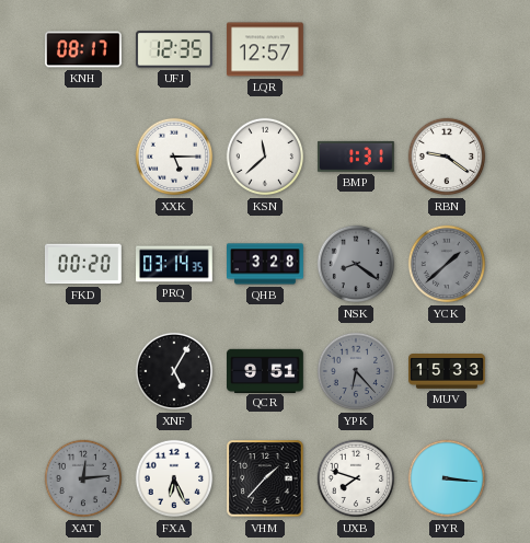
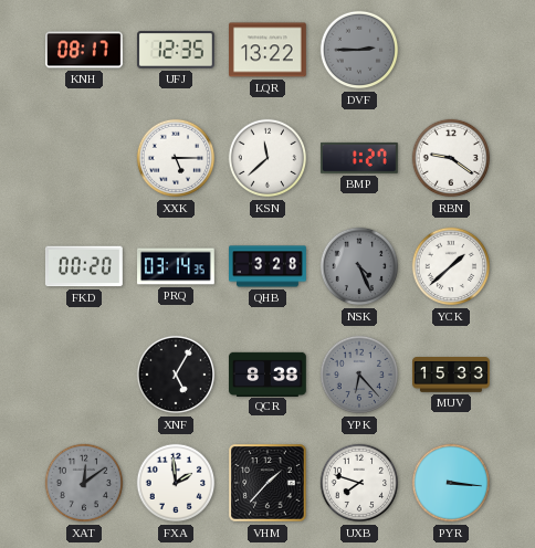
LQR: 12:57 -> 13:22
DVF: none -> 2:45
BMP: 1:31 -> 1:27
NSK: 8:21 -> 4:26
YCK dial: grey -> white
QCR: 9:51 -> 8:38
XAT: 12:14 -> 12:09
FXA: 6:26 -> 1:59
